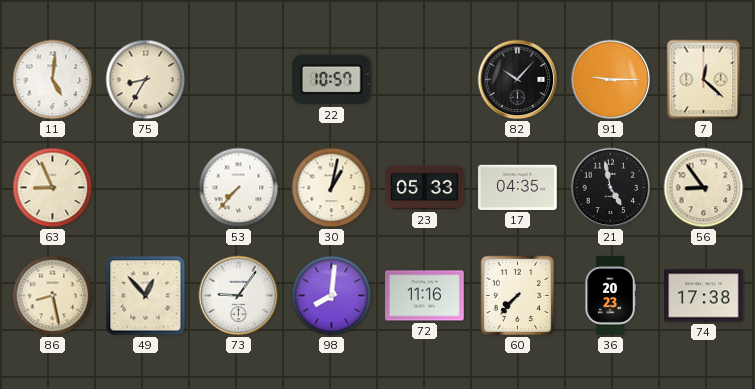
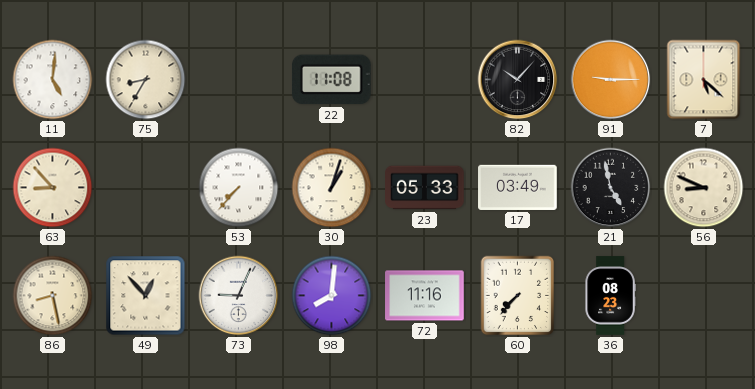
22: 10:57 -> 11:08
7: 12:22 -> 5:22
63: 8:56 -> 8:53
30: 1:02 -> 1:03
17: 04:35 -> 03:49
56: 8:54 -> 8:49
73: 9:06 -> 9:04
36: 20:23 -> 08:23
74: 17:38 -> none
